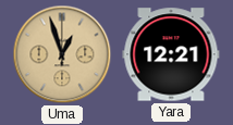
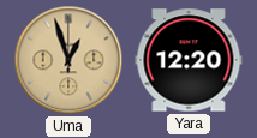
Yara: 12:21 -> 12:20
